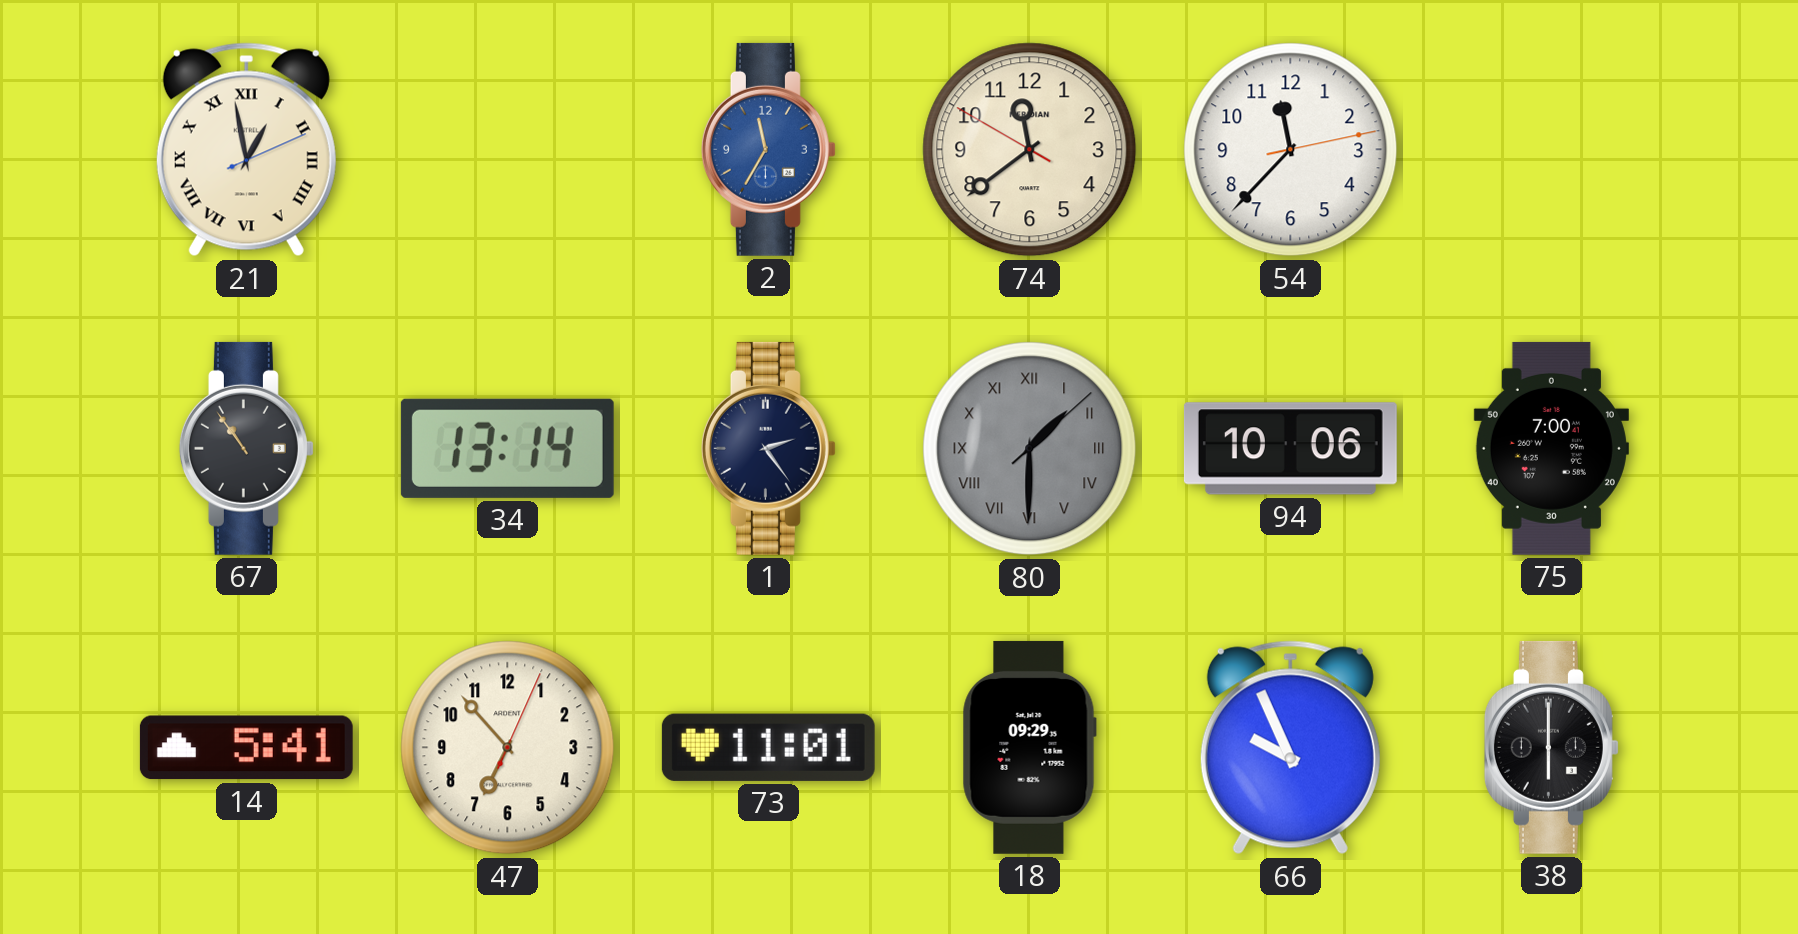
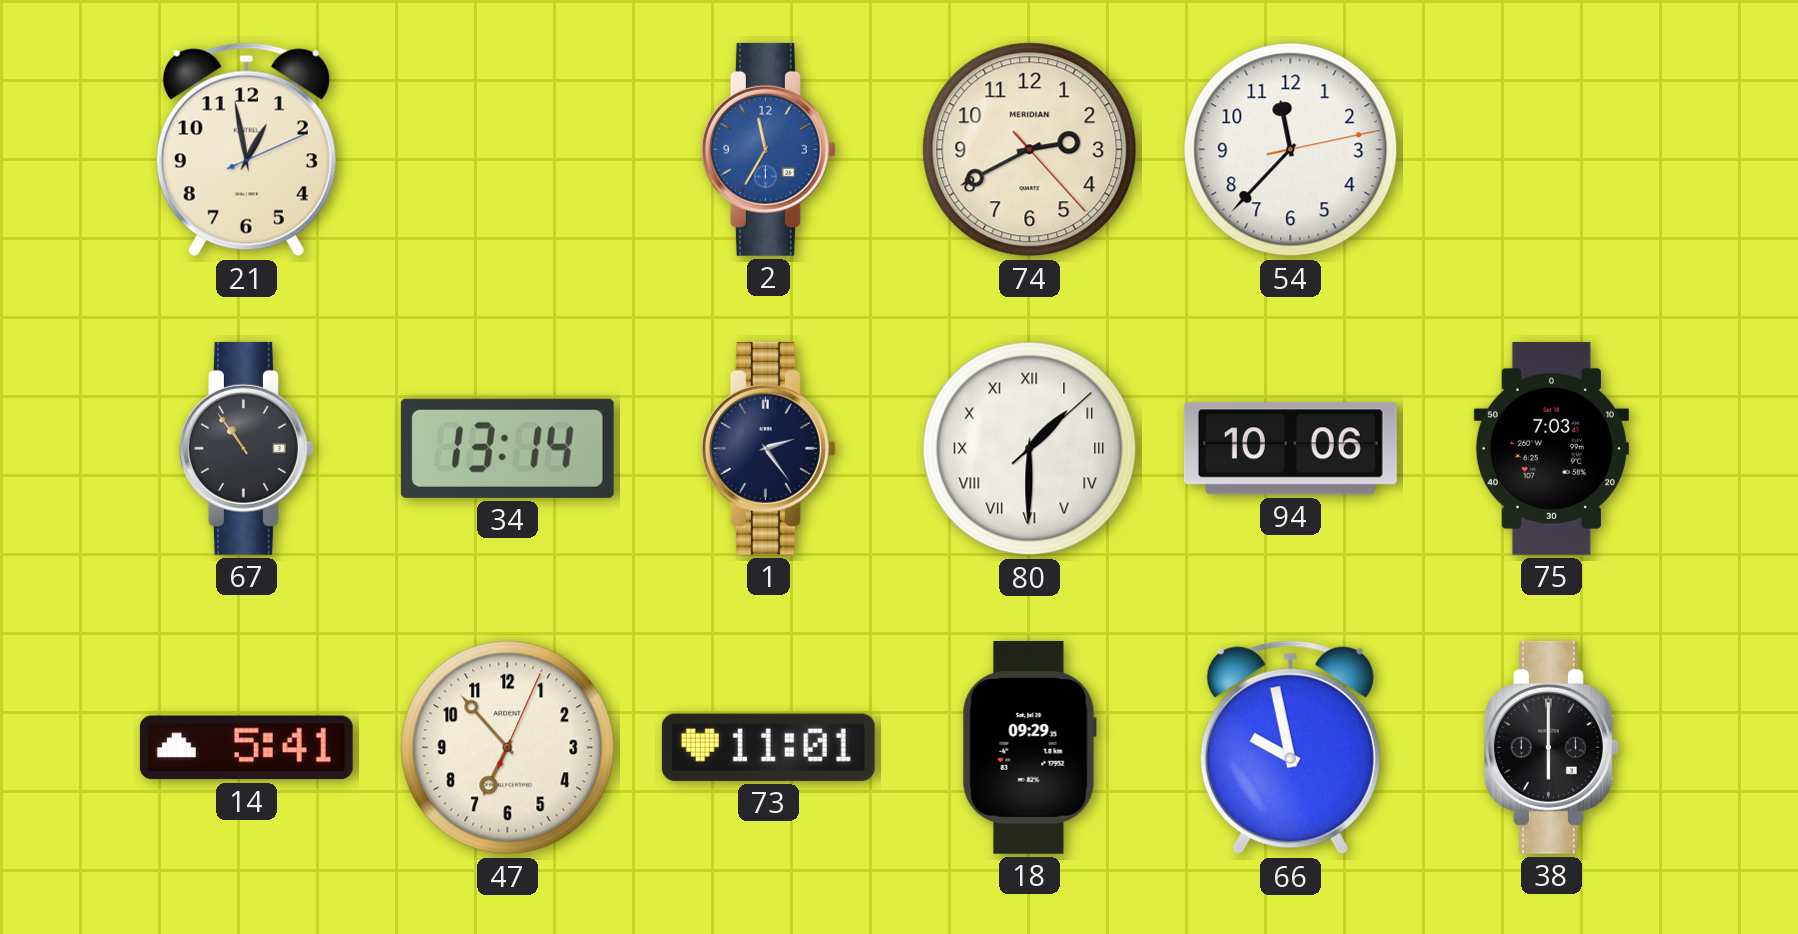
21 numerals: Roman -> Arabic
74: 11:38 -> 2:40
80 dial: grey -> white
75: 7:00 -> 7:03
66: 9:56 -> 9:58
